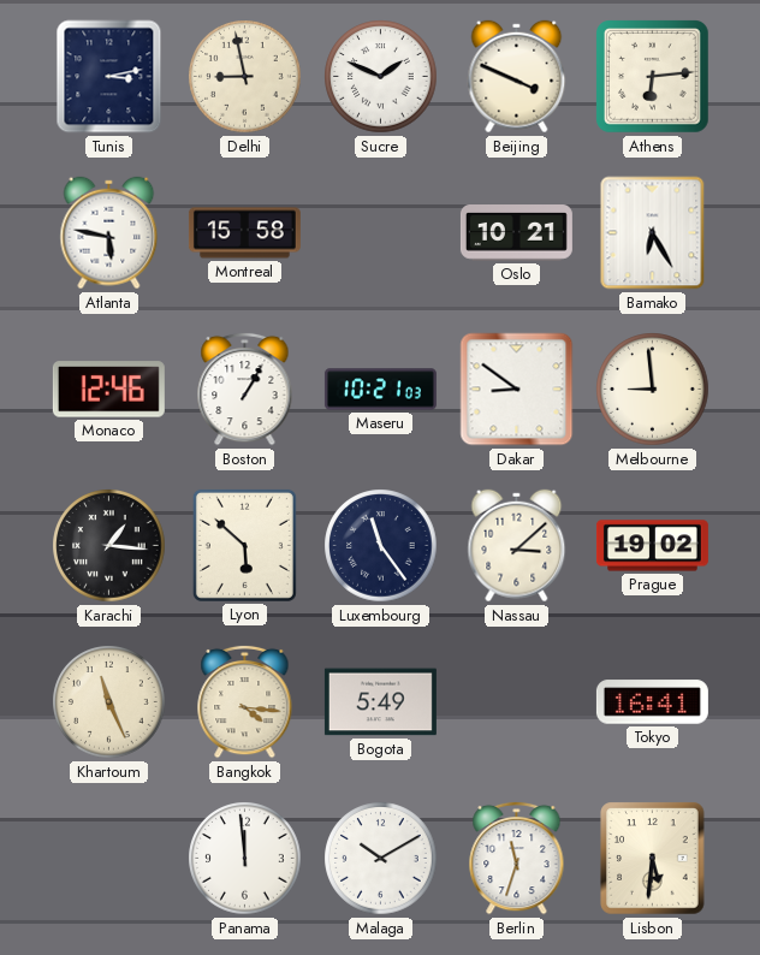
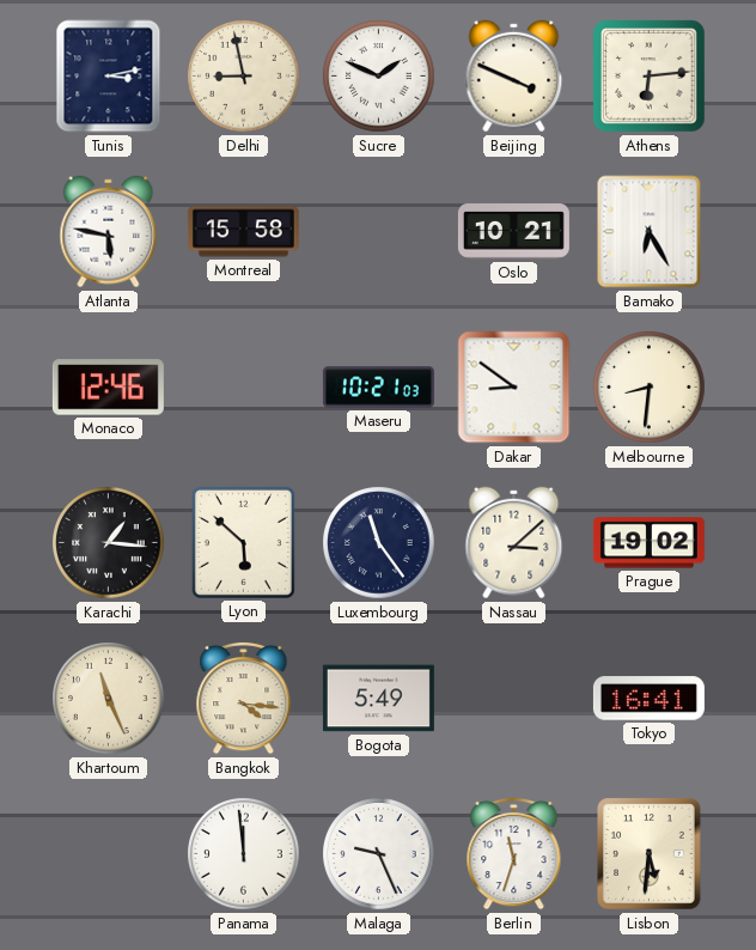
Boston: 1:05 -> none
Melbourne: 8:59 -> 8:31
Malaga: 10:10 -> 9:26
